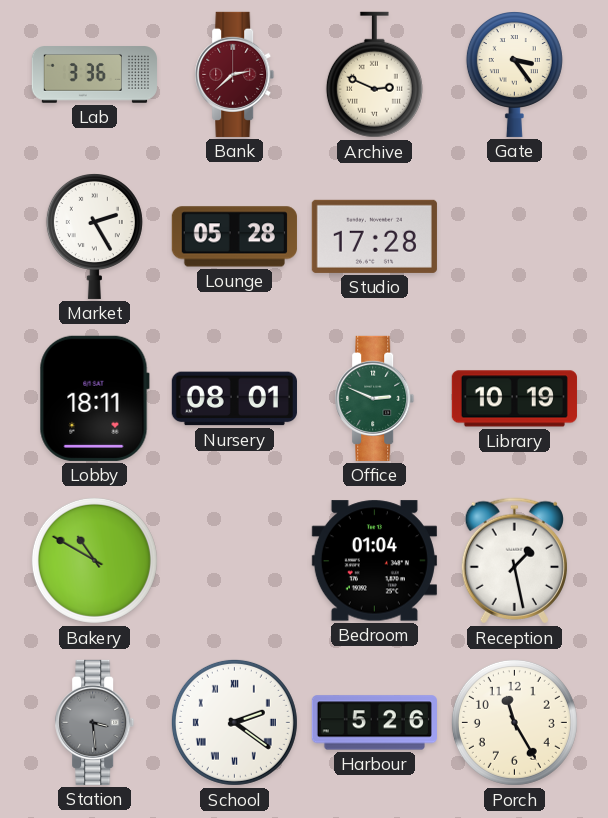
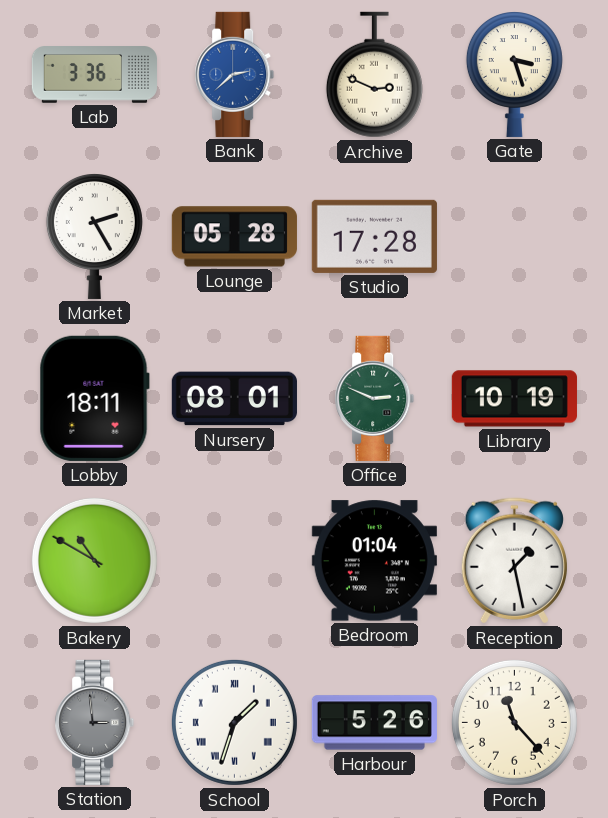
Bank dial: burgundy -> blue
Gate: 3:24 -> 3:27
Station: 3:29 -> 2:59
School: 2:21 -> 1:33
Porch: 11:25 -> 11:23
